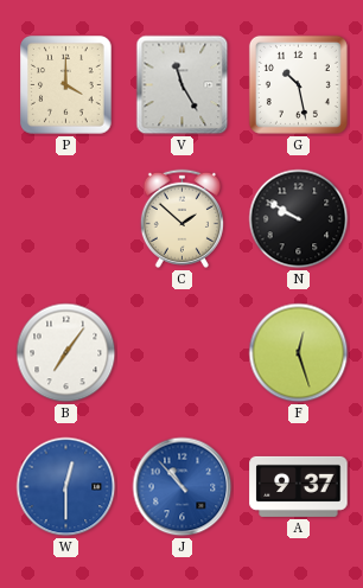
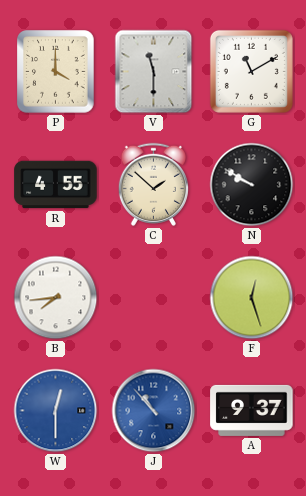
V: 11:25 -> 11:30
G: 10:28 -> 11:10
R: none -> 4:55
B: 7:06 -> 7:44
